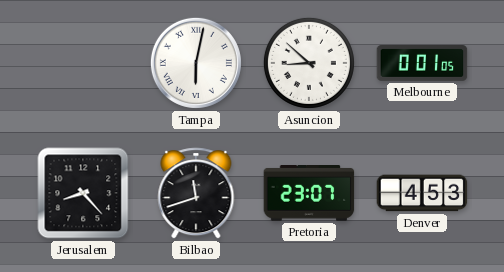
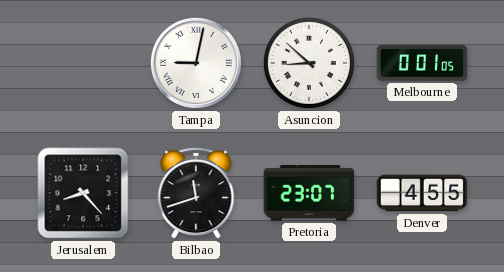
Tampa: 6:02 -> 9:02
Denver: 4:53 -> 4:55
